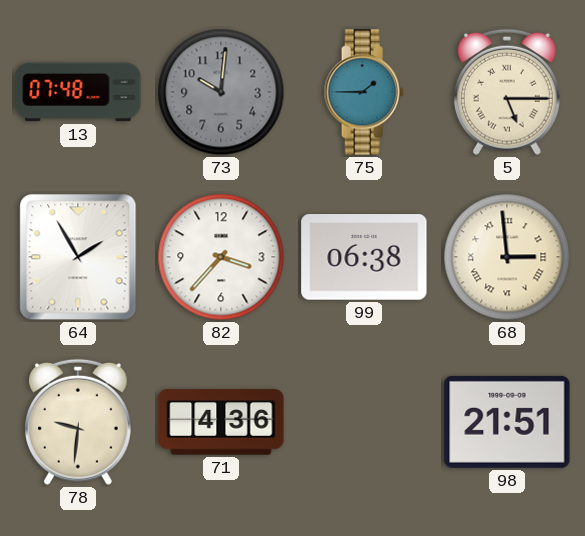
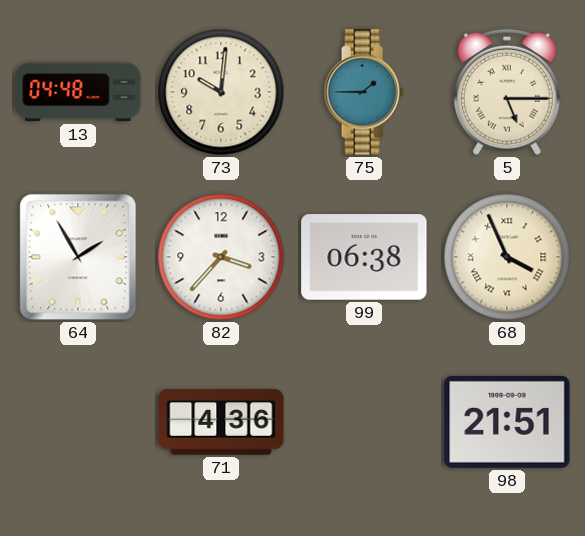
13: 07:48 -> 04:48
73 dial: grey -> cream
68: 2:59 -> 3:56
78: 9:31 -> none
